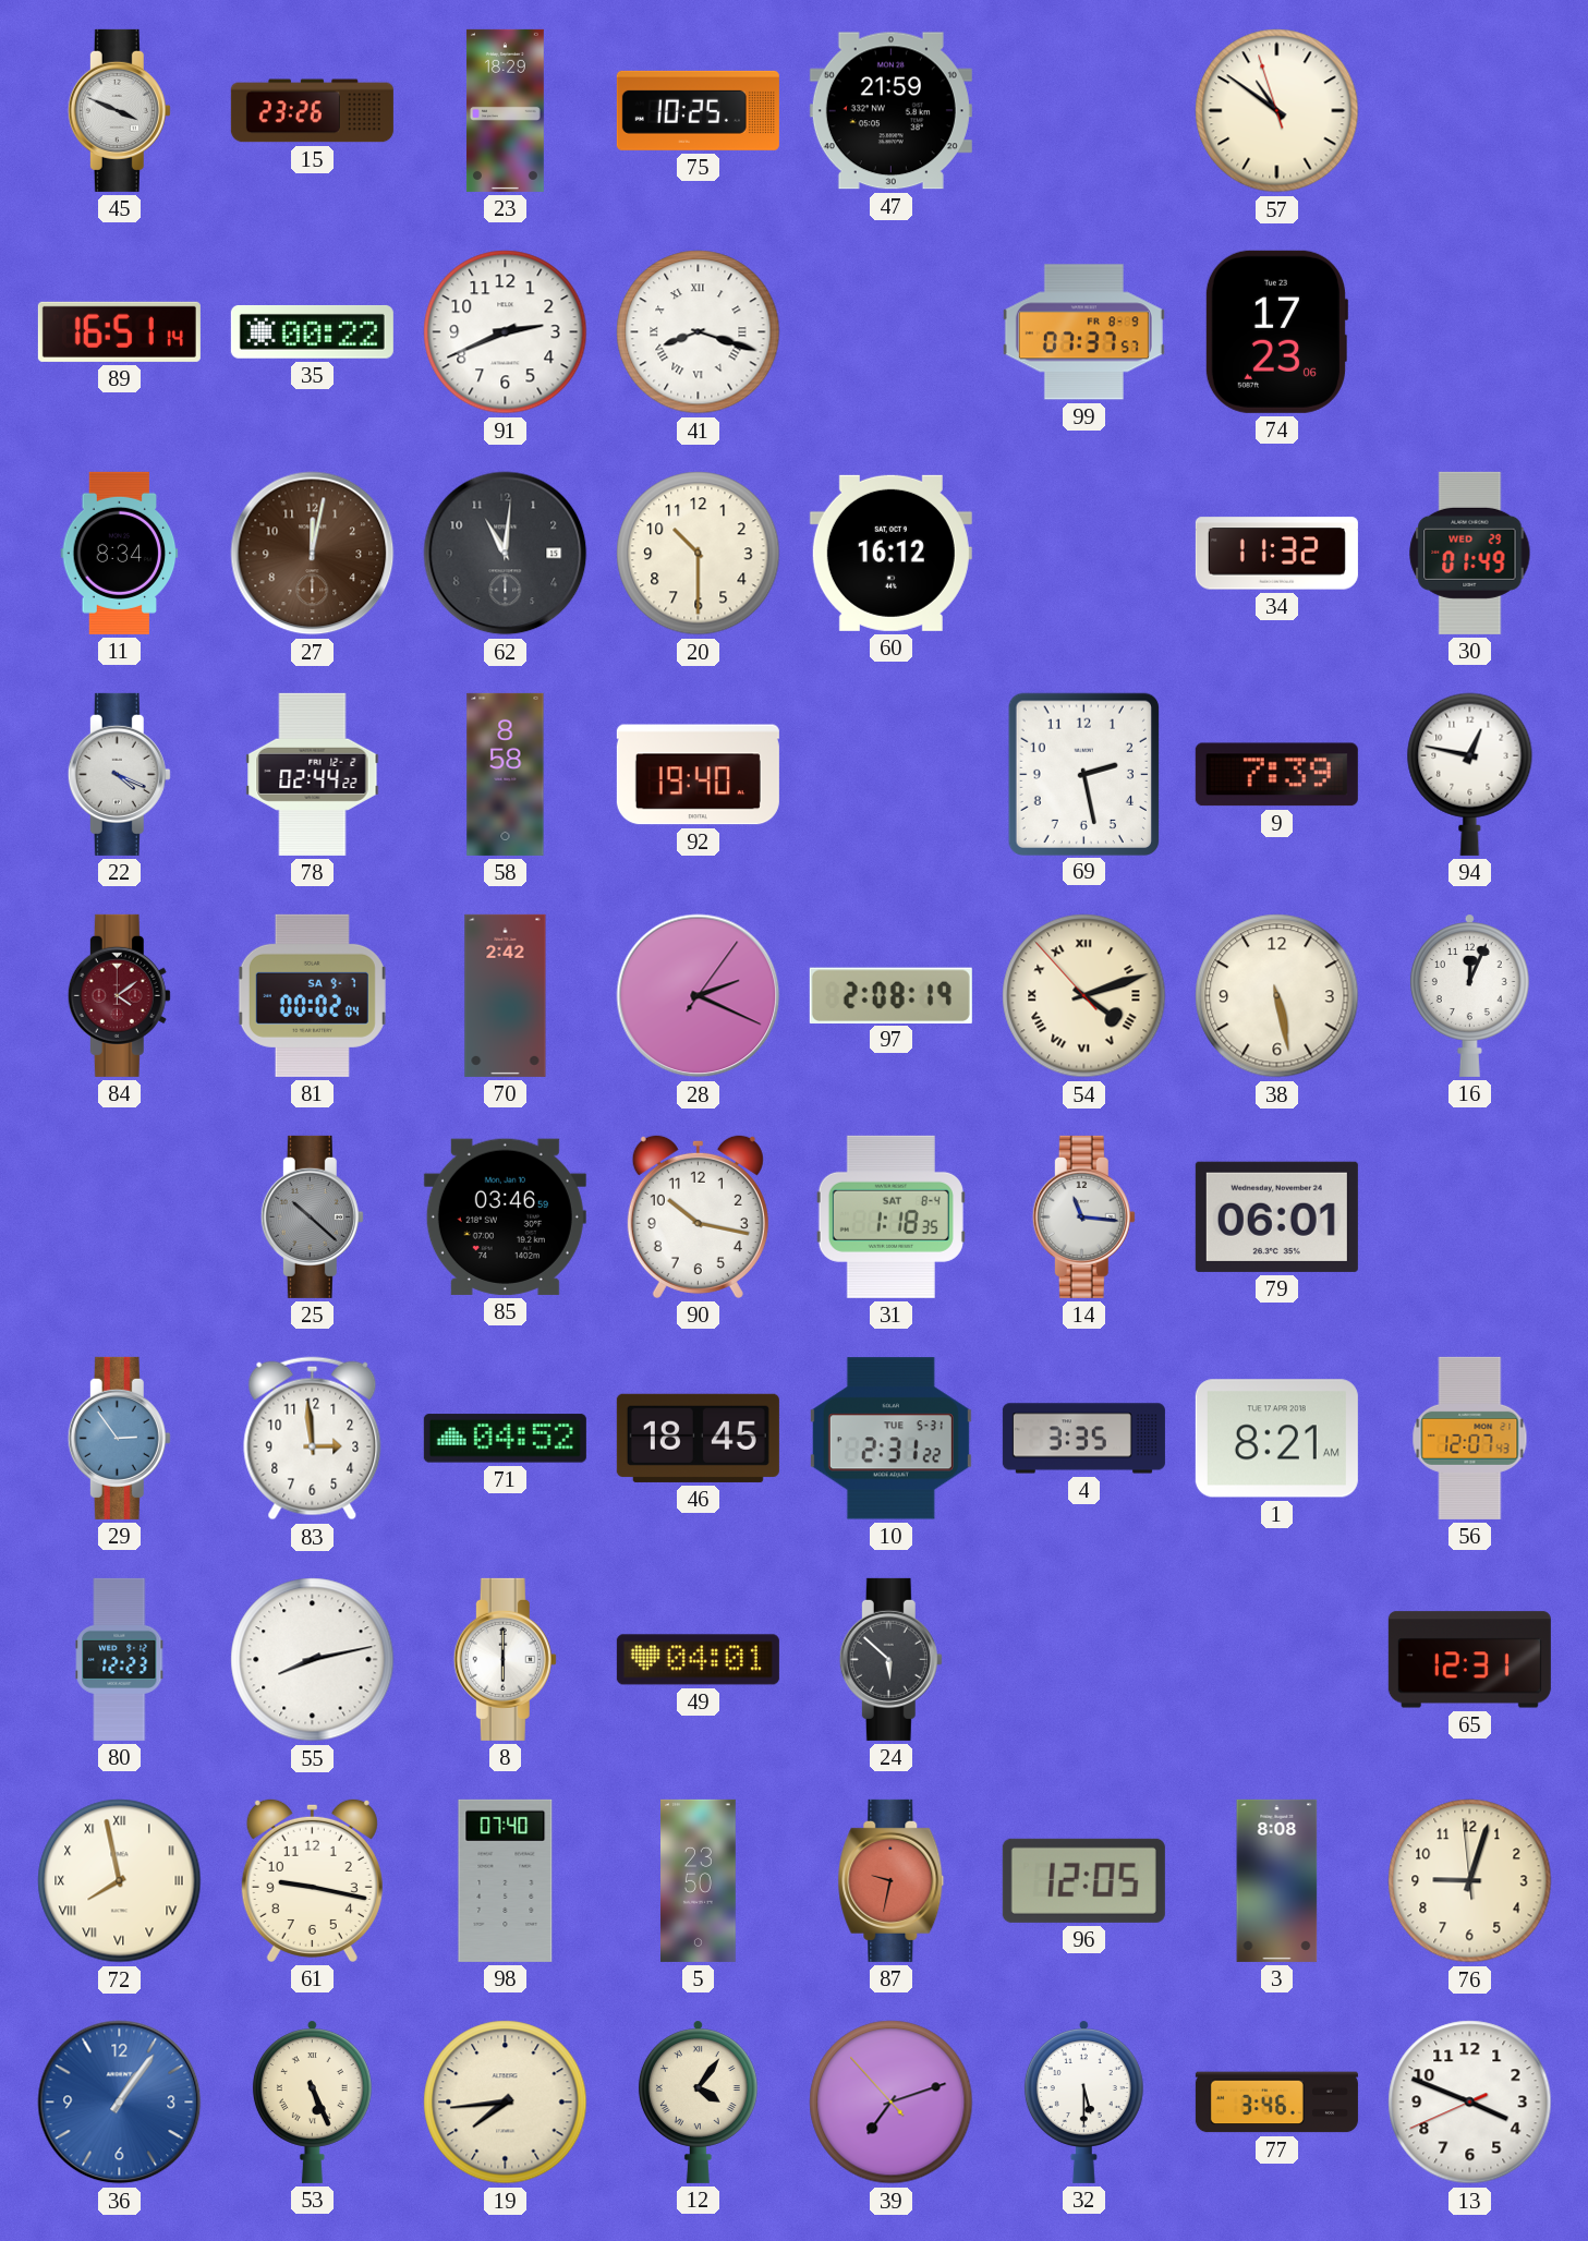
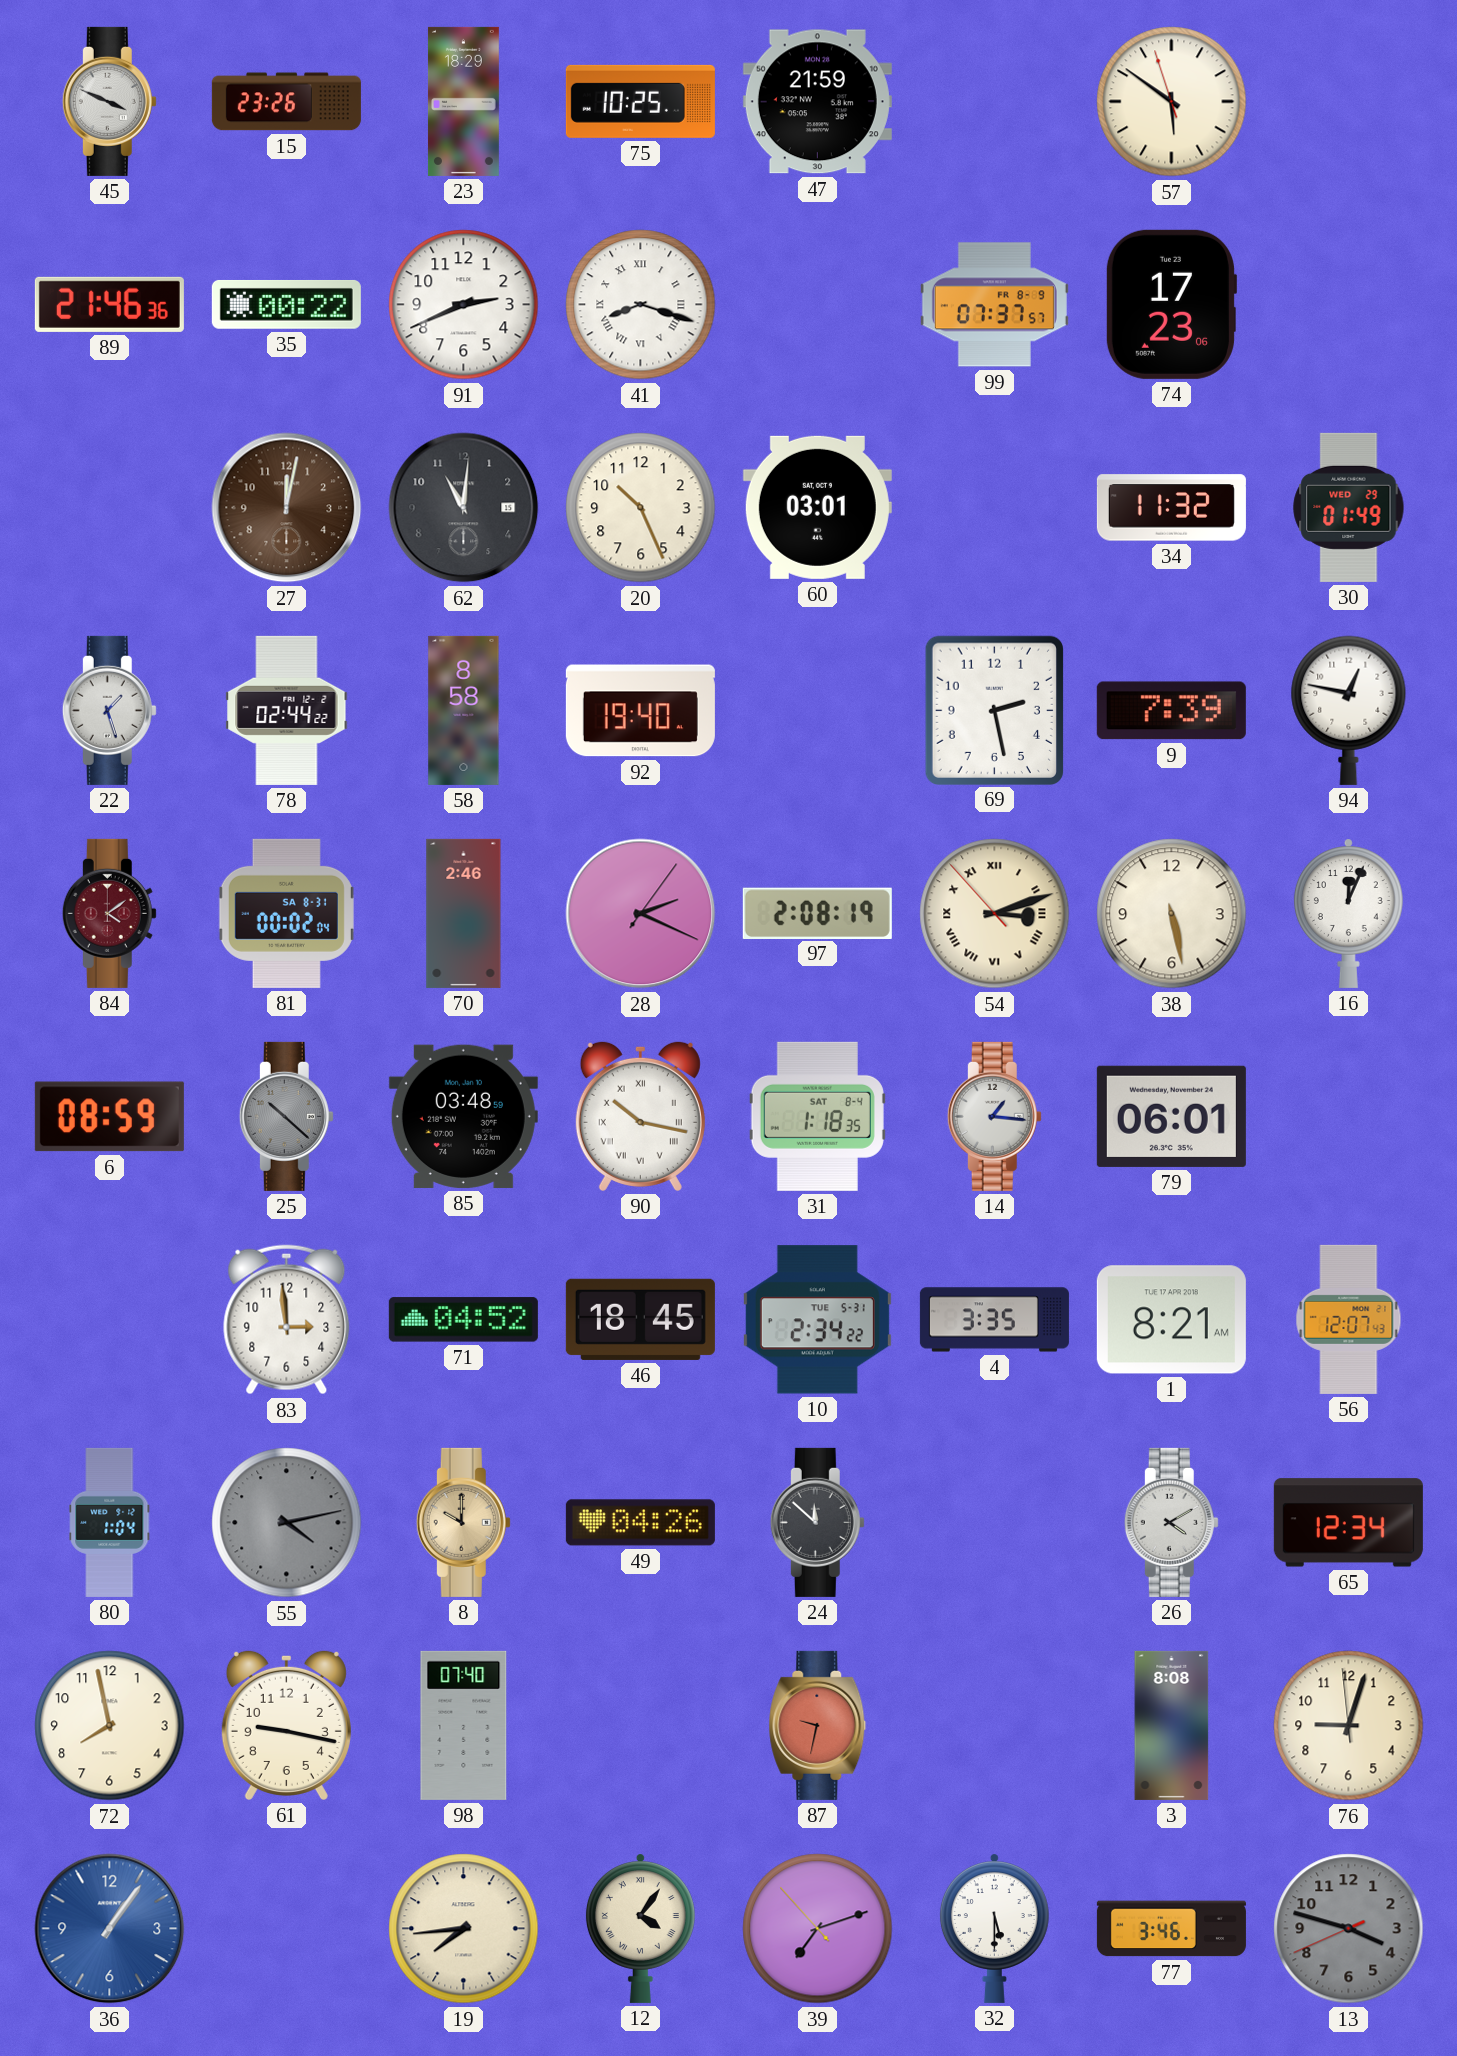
57: 10:50 -> 5:50
89: 16:51 -> 21:46
11: 8:34 -> none
20: 10:30 -> 10:26
60: 16:12 -> 03:01
22: 4:19 -> 1:27
81 date: SA 9-7 -> SA 8-31
70: 2:42 -> 2:46
54: 4:11 -> 3:11
6: none -> 08:59
85: 03:46 -> 03:48
90 numerals: Arabic -> Roman
14: 11:16 -> 1:16
29: 2:54 -> none
10: 2:31 -> 2:34
80: 12:23 -> 1:04
55: 8:13 -> 4:13
55 dial: white -> grey
8: 6:00 -> 10:00
8 dial: white -> champagne
49: 04:01 -> 04:26
24: 5:52 -> 11:52
26: none -> 4:10
65: 12:31 -> 12:34
72 numerals: Roman -> Arabic
5: 23:50 -> none
96: 12:05 -> none
53: 5:26 -> none
13: 3:48 -> 3:47
13 dial: white -> grey
